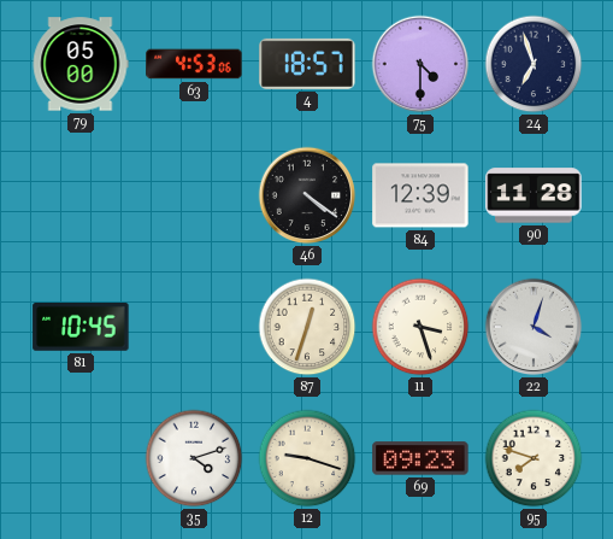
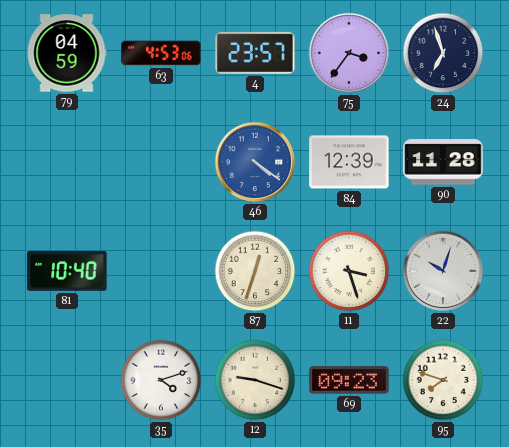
79: 05:00 -> 04:59
4: 18:57 -> 23:57
75: 4:30 -> 3:36
46 dial: black -> blue
81: 10:45 -> 10:40
22: 4:03 -> 10:03
